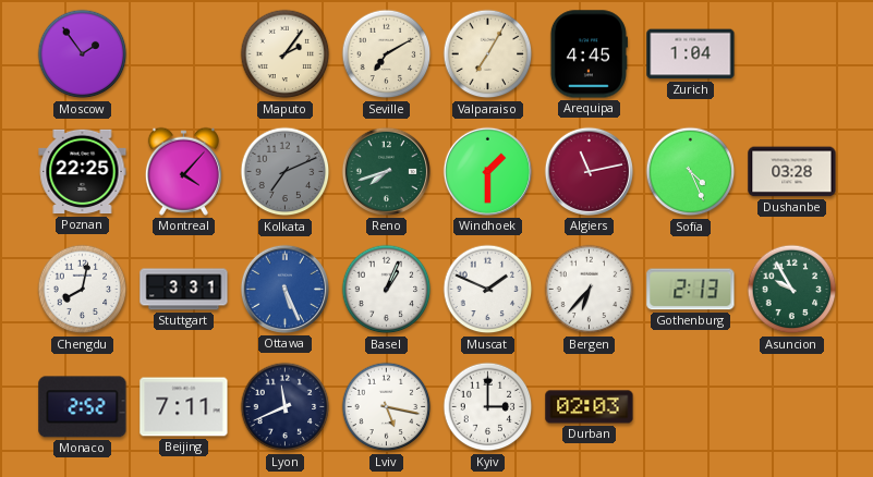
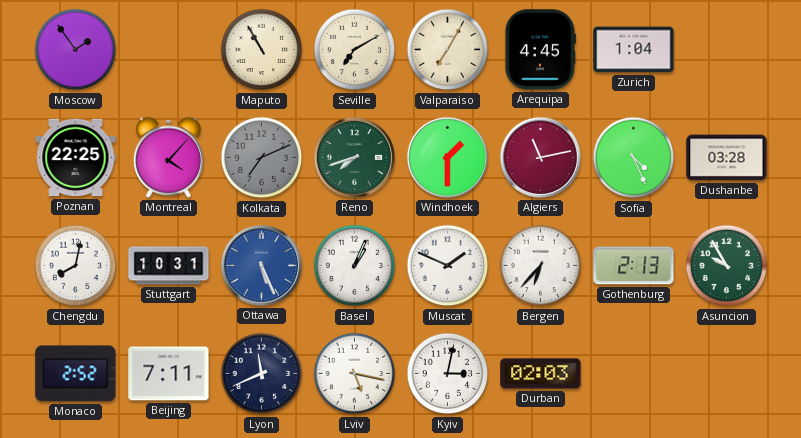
Maputo: 2:06 -> 10:55
Stuttgart: 3:31 -> 10:31
Kyiv: 3:00 -> 3:02
